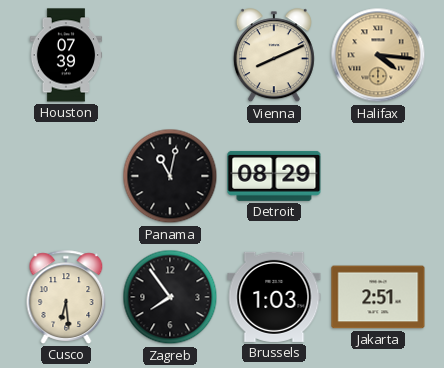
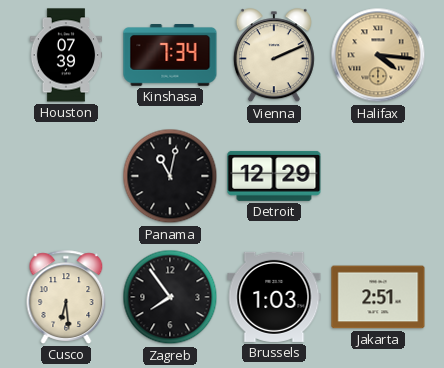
Kinshasa: none -> 7:34
Vienna: 8:11 -> 2:11
Detroit: 08:29 -> 12:29
